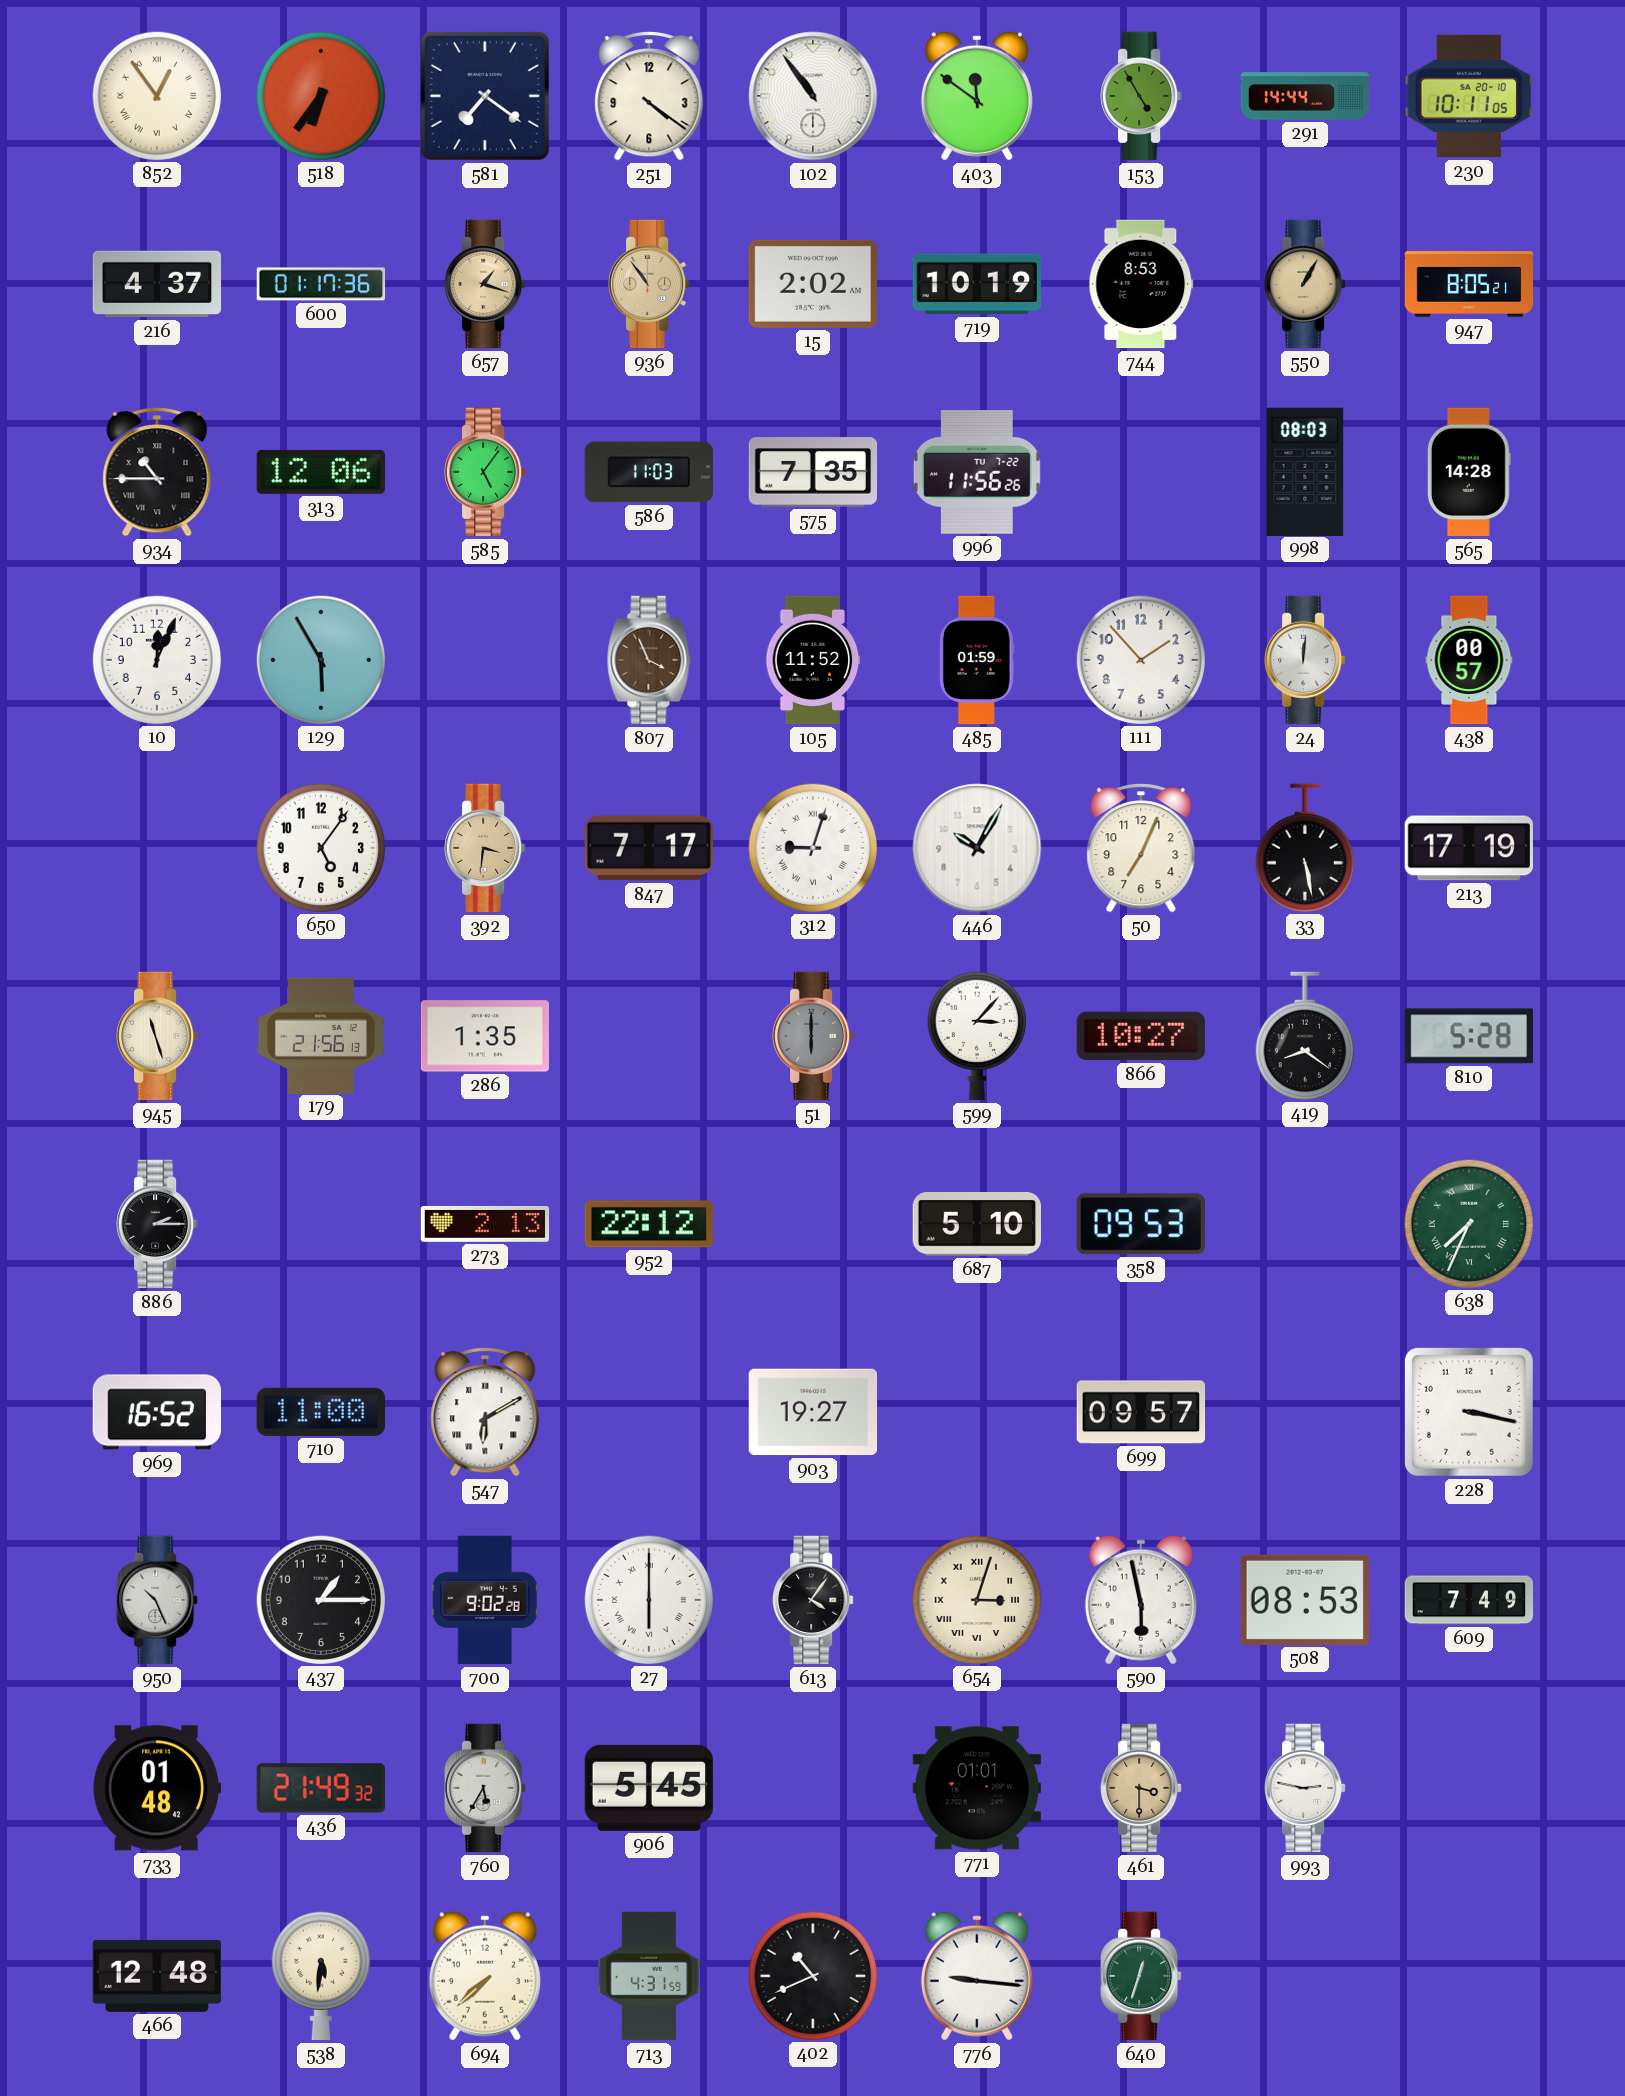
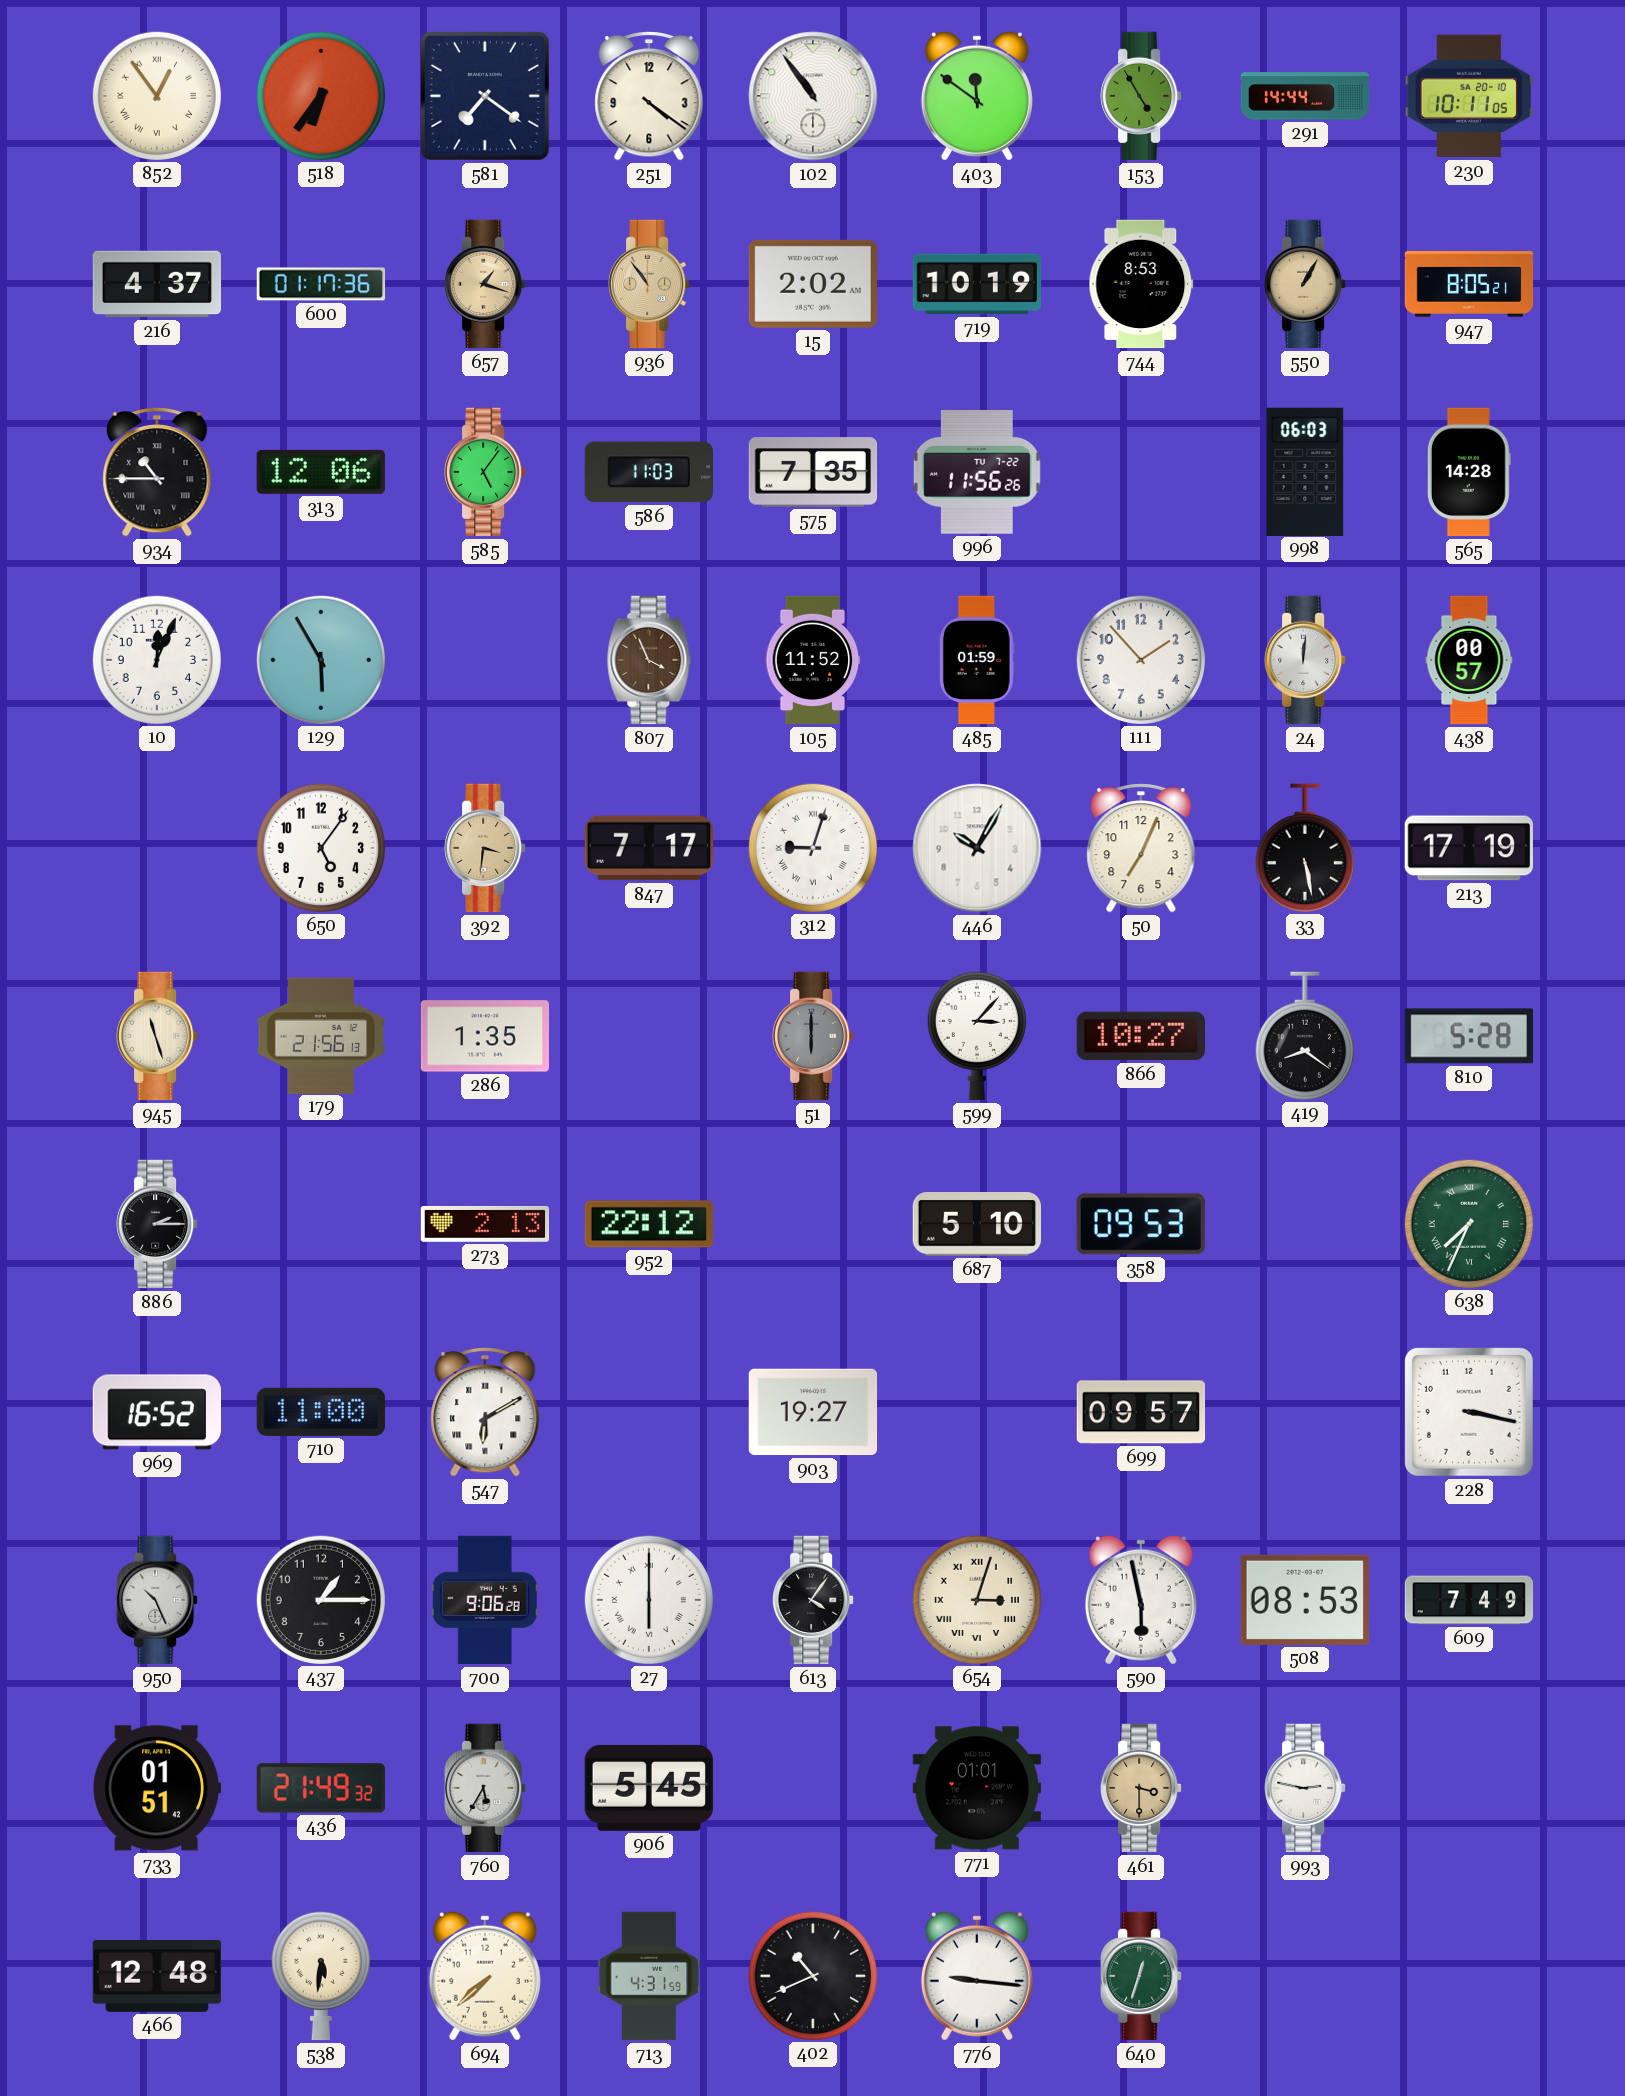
998: 08:03 -> 06:03
700: 9:02 -> 9:06
733: 01:48 -> 01:51
